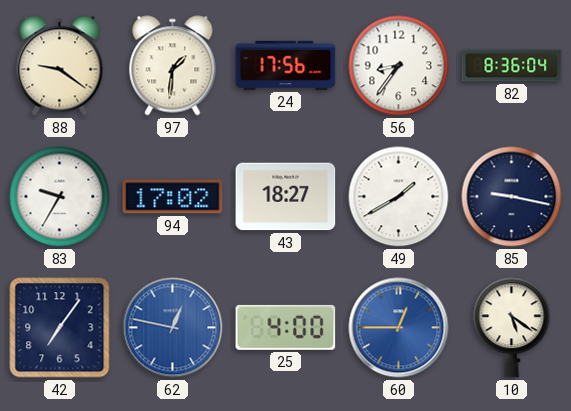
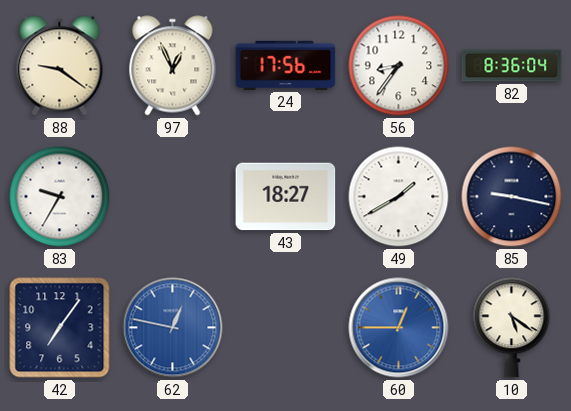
97: 1:31 -> 12:56
94: 17:02 -> none
25: 4:00 -> none
